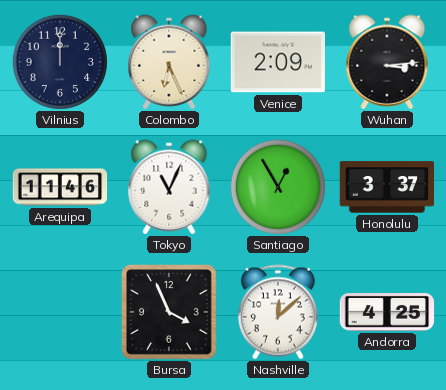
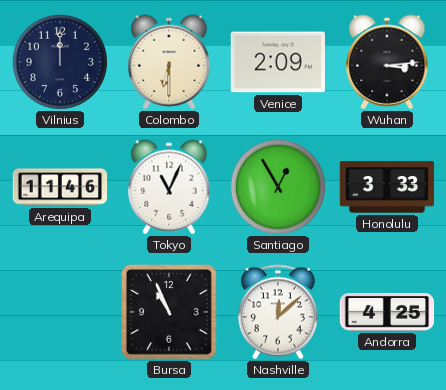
Colombo: 6:26 -> 6:30
Honolulu: 3:37 -> 3:33
Bursa: 3:56 -> 10:56
